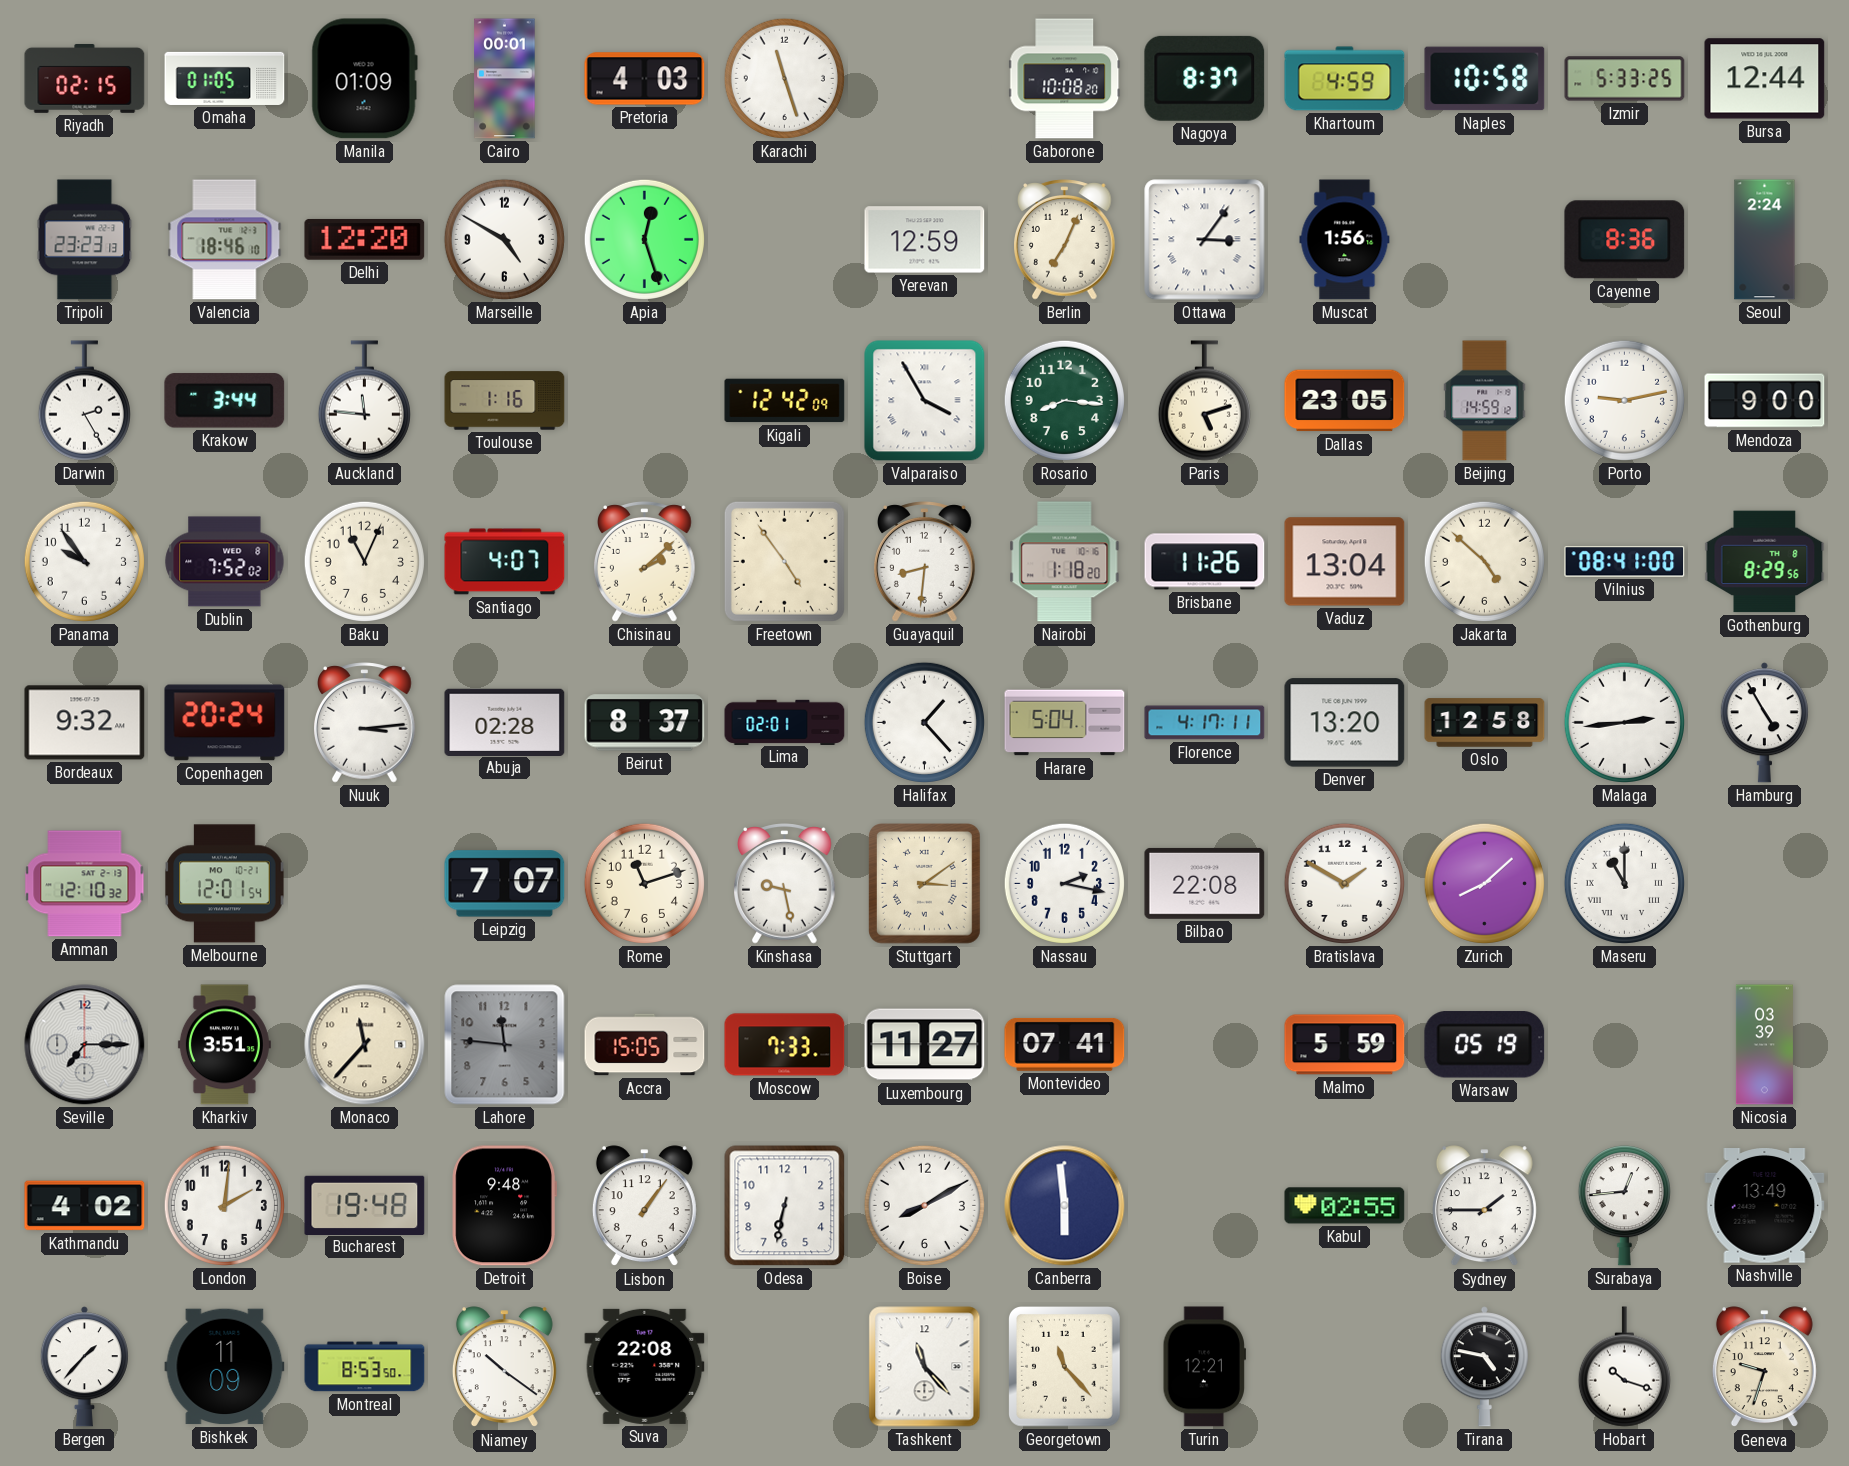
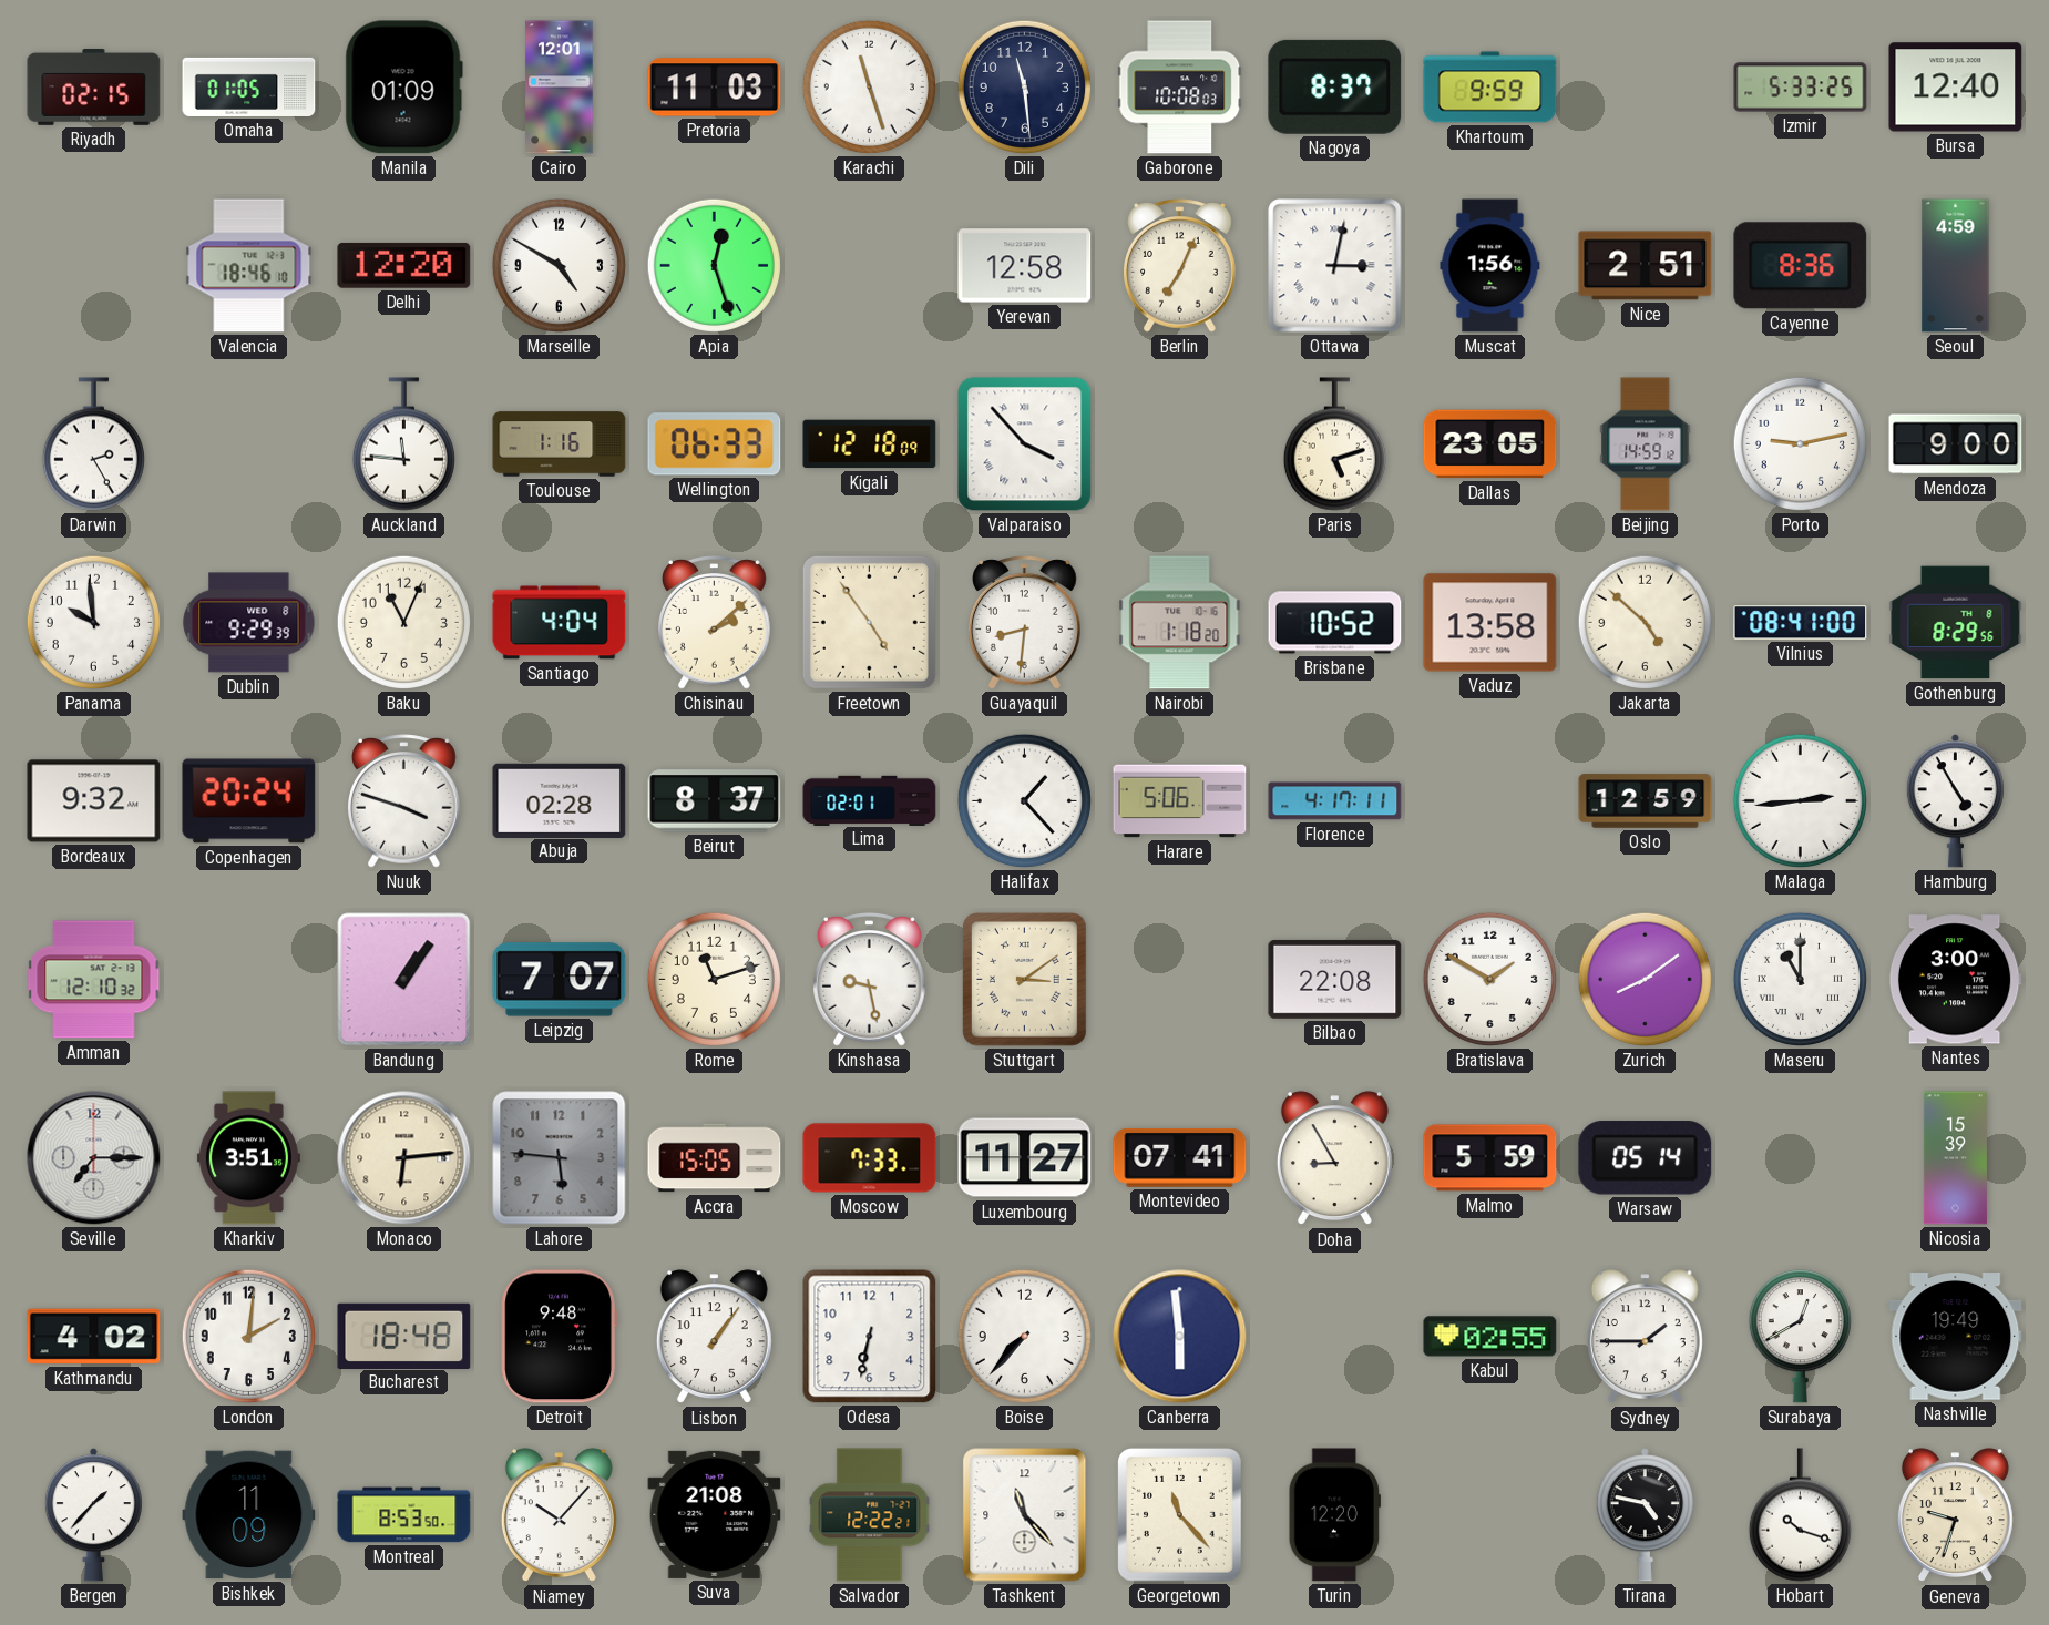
Cairo: 00:01 -> 12:01
Pretoria: 4:03 -> 11:03
Dili: none -> 11:29
Gaborone: 10:08:20 -> 10:08:03
Khartoum: 4:59 -> 9:59
Naples: 10:58 -> none
Bursa: 12:44 -> 12:40
Tripoli: 23:23 -> none
Yerevan: 12:59 -> 12:58
Ottawa: 3:06 -> 3:02
Nice: none -> 2:51
Seoul: 2:24 -> 4:59
Krakow: 3:44 -> none
Wellington: none -> 06:33
Kigali: 12:42 -> 12:18
Valparaiso: 3:55 -> 3:53
Rosario: 8:16 -> none
Panama: 9:54 -> 9:59
Dublin: 7:52 -> 9:29
Santiago: 4:07 -> 4:04
Brisbane: 11:26 -> 10:52
Vaduz: 13:04 -> 13:58
Nuuk: 3:14 -> 3:48
Harare: 5:04 -> 5:06
Denver: 13:20 -> none
Oslo: 12:58 -> 12:59
Melbourne: 12:01 -> none
Bandung: none -> 1:06
Nassau: 2:17 -> none
Zurich: 8:08 -> 8:09
Nantes: none -> 3:00
Monaco: 11:37 -> 6:14
Lahore: 11:46 -> 5:46
Doha: none -> 8:55
Warsaw: 05:19 -> 05:14
Nicosia: 03:39 -> 15:39
Bucharest: 19:48 -> 18:48
Boise: 8:10 -> 7:37
Surabaya: 12:44 -> 12:40
Nashville: 13:49 -> 19:49
Niamey: 10:21 -> 10:07
Suva: 22:08 -> 21:08
Salvador: none -> 12:22
Turin: 12:21 -> 12:20
